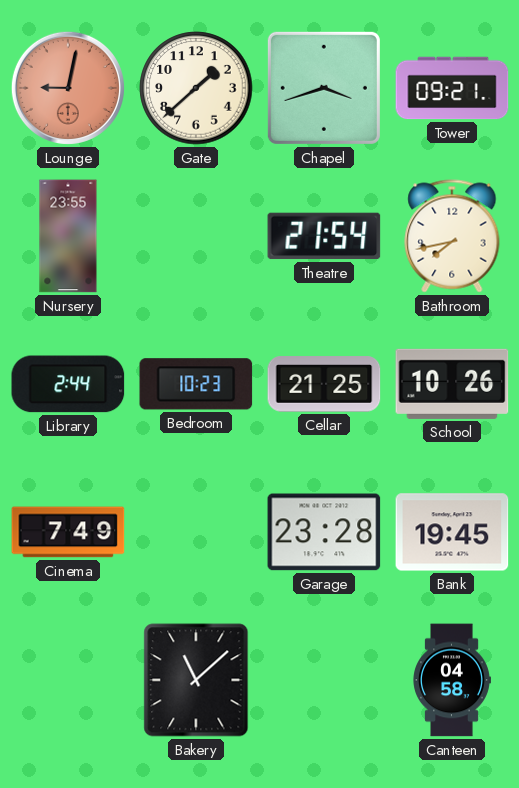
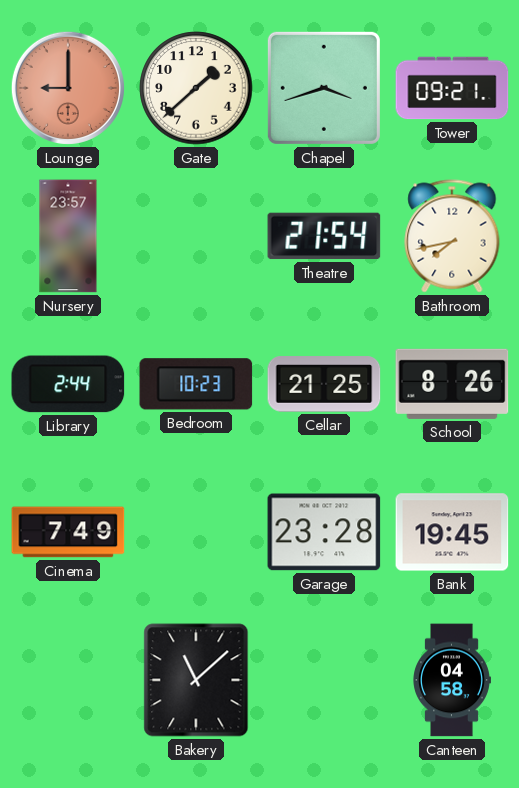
Lounge: 9:02 -> 9:00
Nursery: 23:55 -> 23:57
School: 10:26 -> 8:26
